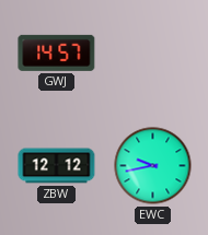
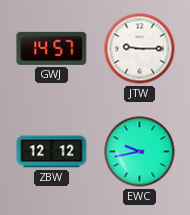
JTW: none -> 9:15
